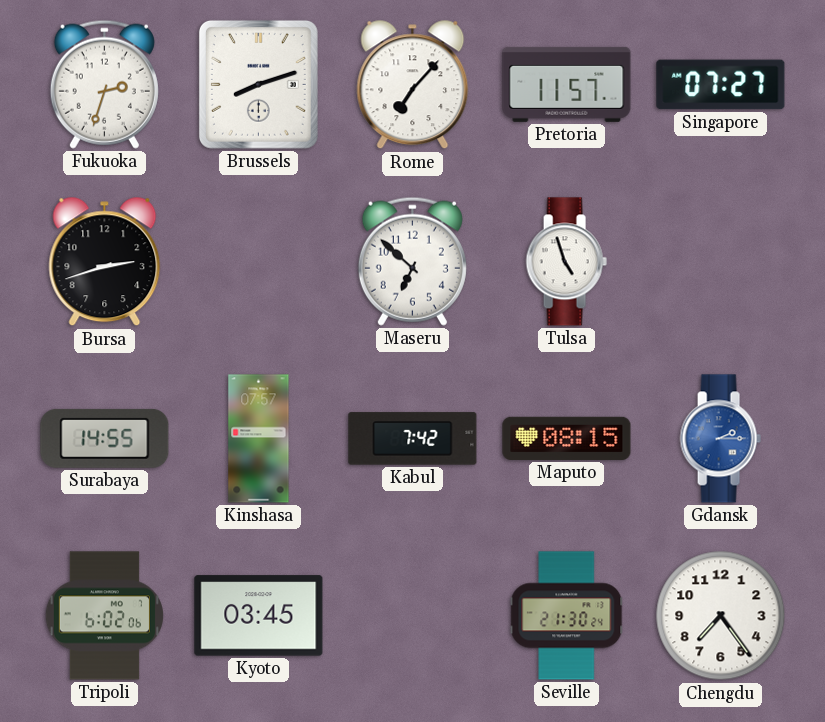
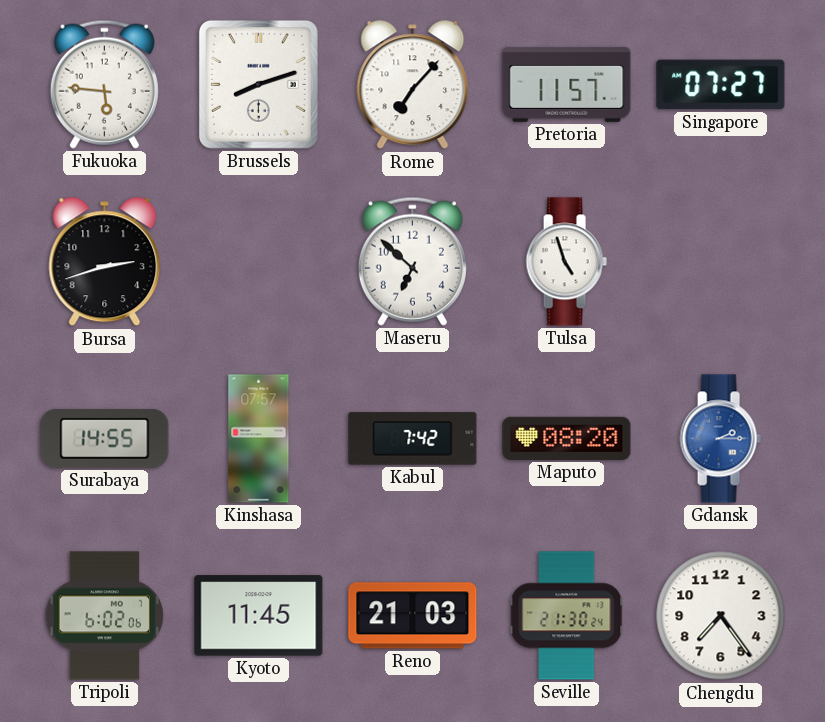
Fukuoka: 2:33 -> 5:46
Maputo: 08:15 -> 08:20
Kyoto: 03:45 -> 11:45
Reno: none -> 21:03
